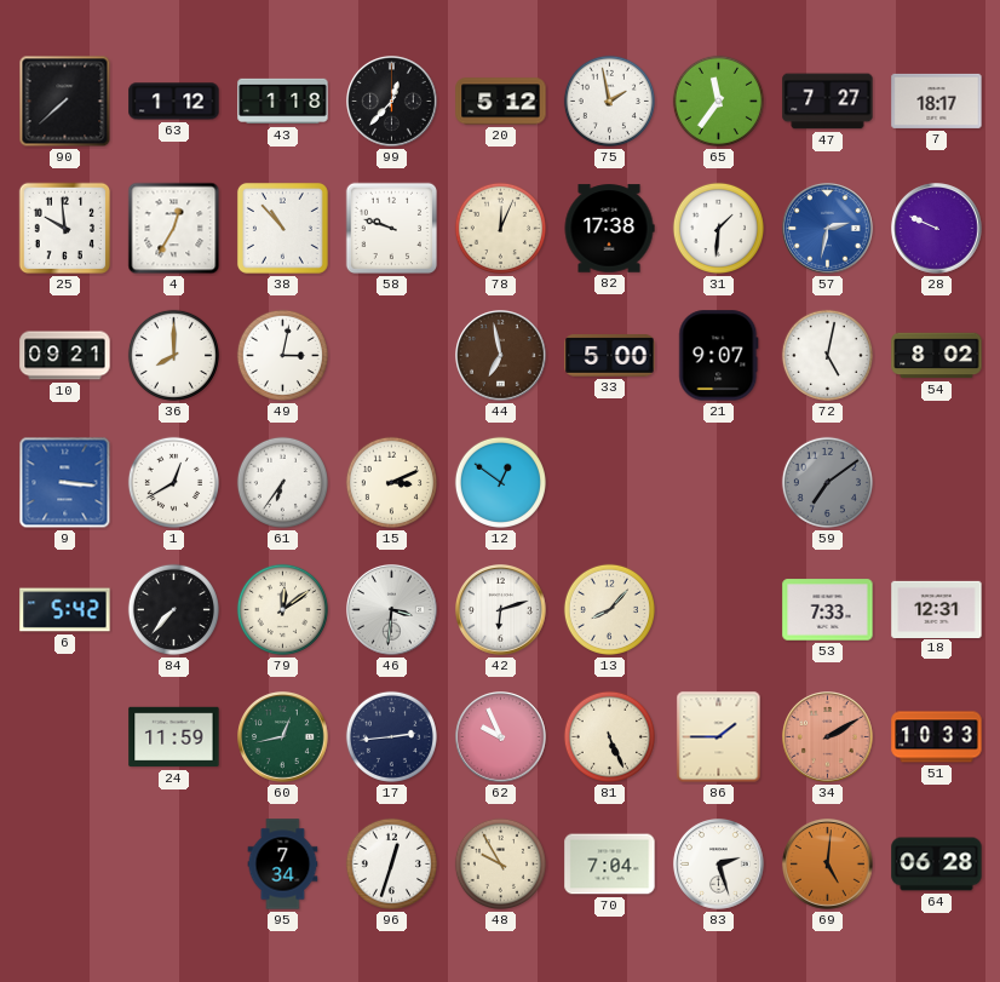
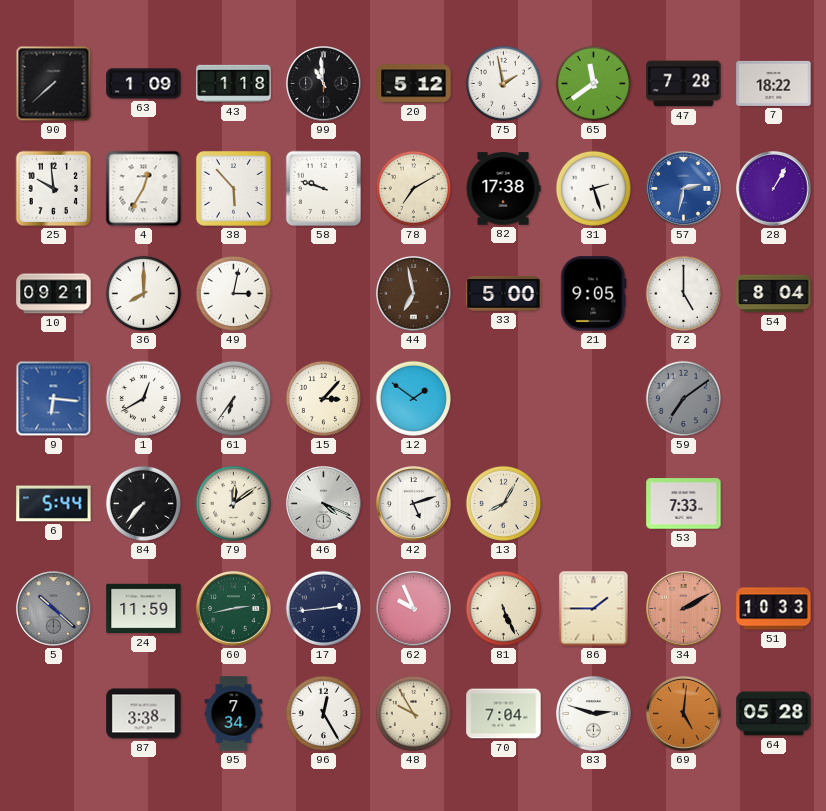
63: 1:12 -> 1:09
99: 12:37 -> 10:59
65: 11:36 -> 11:39
47: 7:27 -> 7:28
7: 18:17 -> 18:22
38: 10:53 -> 5:53
78: 12:04 -> 7:10
31: 1:31 -> 2:27
28: 9:49 -> 1:05
21: 9:07 -> 9:05
72: 5:02 -> 5:00
54: 8:02 -> 8:04
9: 3:16 -> 6:16
15: 3:11 -> 3:07
12: 12:51 -> 1:51
6: 5:42 -> 5:44
46: 3:31 -> 4:19
42: 6:12 -> 5:12
13: 8:07 -> 8:05
18: 12:31 -> none
5: none -> 10:22
60: 12:43 -> 2:43
87: none -> 3:38
96: 12:33 -> 12:25
83: 2:27 -> 2:48
64: 06:28 -> 05:28
